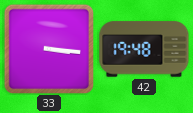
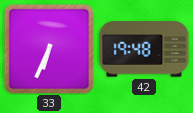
33: 3:16 -> 6:34
